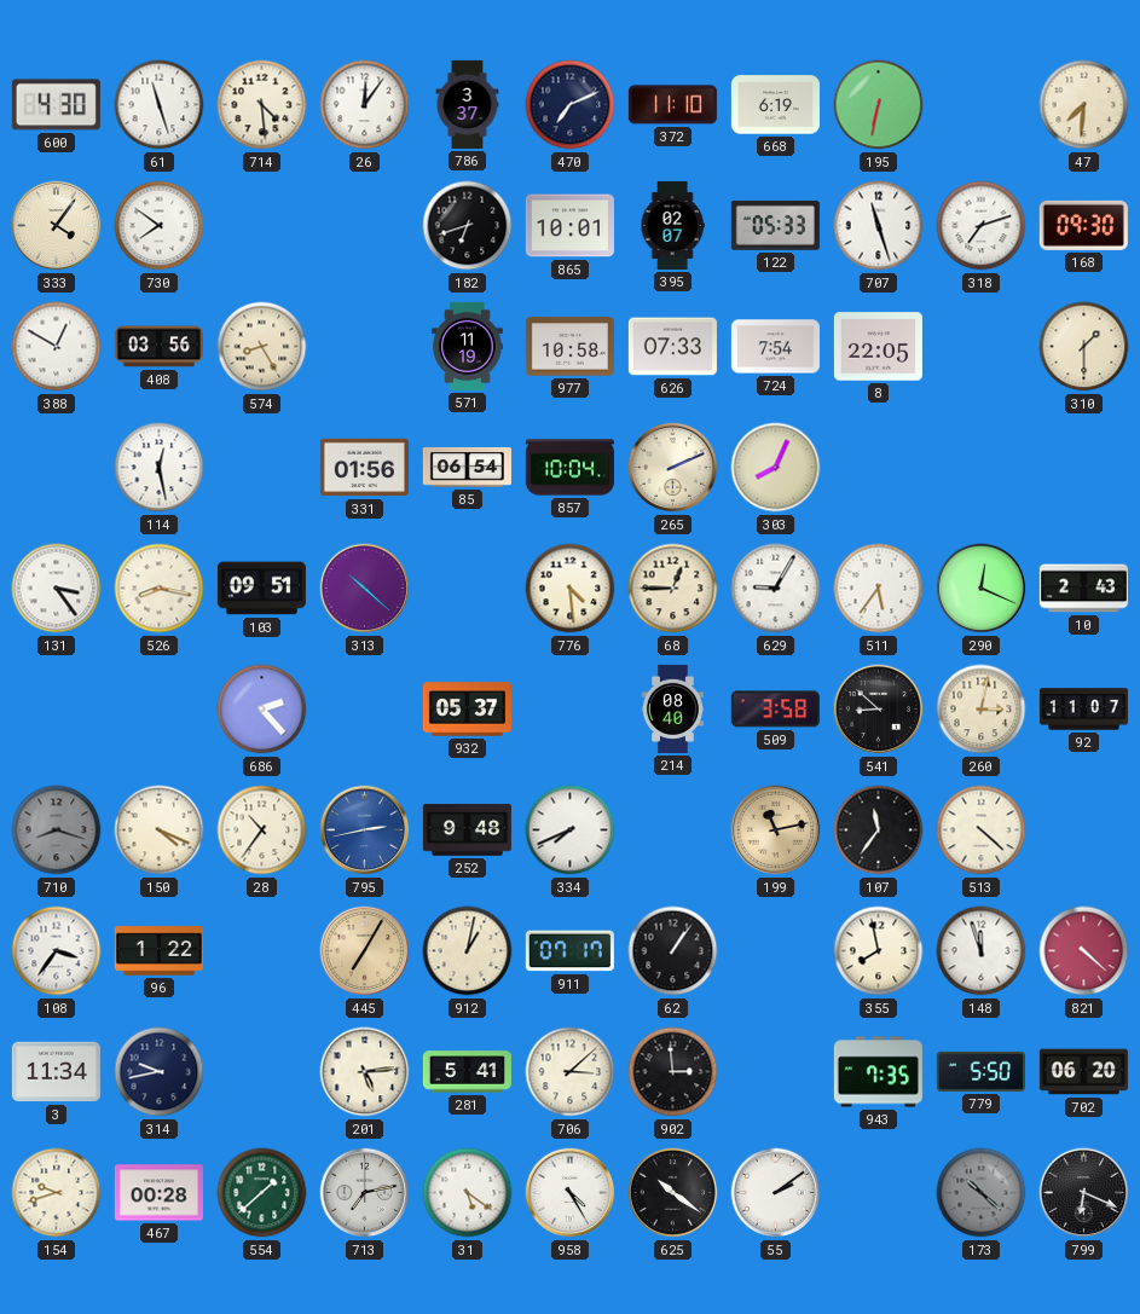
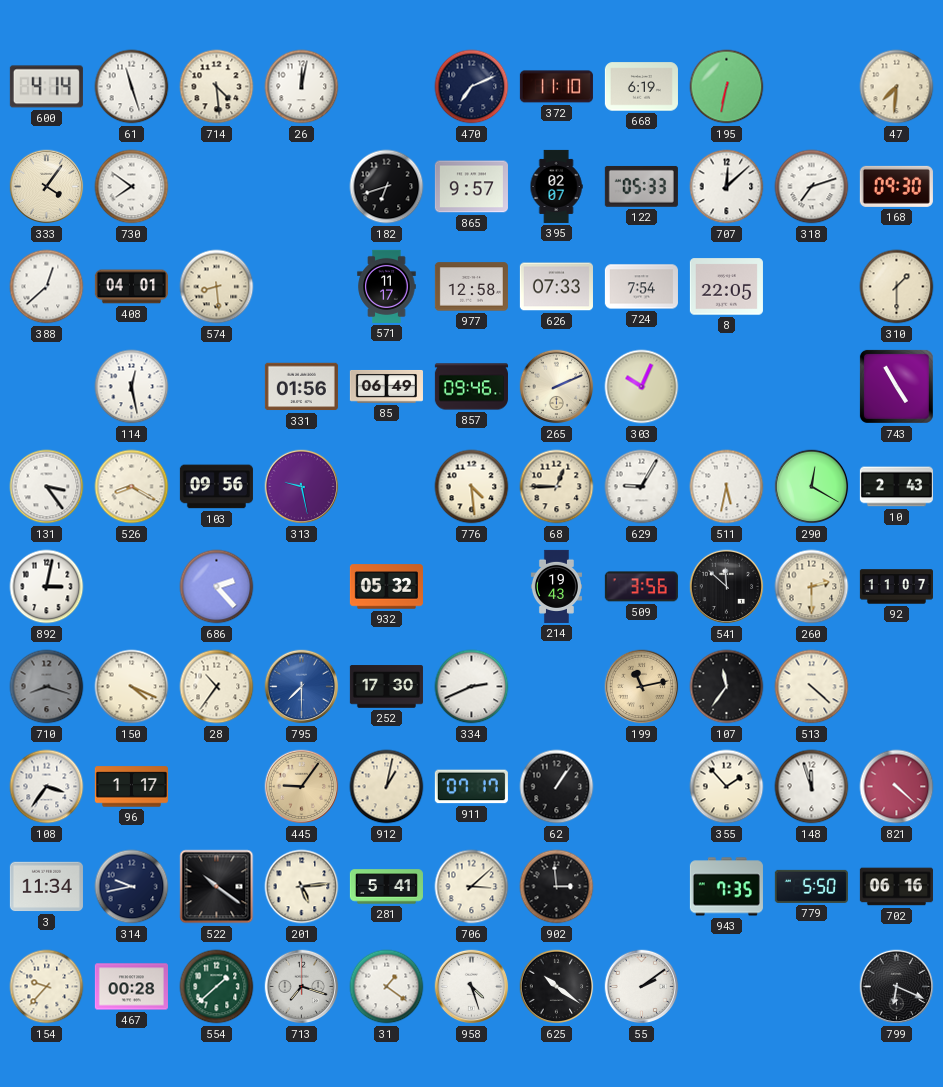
600: 4:30 -> 4:14
26: 12:06 -> 12:02
786: 3:37 -> none
865: 10:01 -> 9:57
707: 11:27 -> 12:08
388: 12:50 -> 12:38
408: 03:56 -> 04:01
574: 8:25 -> 8:29
571: 11:19 -> 11:17
977: 10:58 -> 12:58
85: 06:54 -> 06:49
857: 10:04 -> 09:46
303: 8:04 -> 10:04
743: none -> 4:55
526: 8:17 -> 8:20
103: 09:51 -> 09:56
313: 10:22 -> 9:28
511: 5:36 -> 5:32
290: 12:19 -> 12:20
892: none -> 3:02
932: 05:37 -> 05:32
214: 08:40 -> 19:43
509: 3:58 -> 3:56
541: 8:52 -> 11:52
260: 3:02 -> 2:30
795: 2:43 -> 7:30
252: 9:48 -> 17:30
334: 7:41 -> 2:41
96: 1:22 -> 1:17
445: 7:05 -> 9:06
355: 7:58 -> 1:53
522: none -> 10:21
702: 06:20 -> 06:16
154: 9:42 -> 9:37
713: 7:13 -> 7:18
31: 5:21 -> 1:21
958: 4:25 -> 4:27
173: 10:22 -> none
